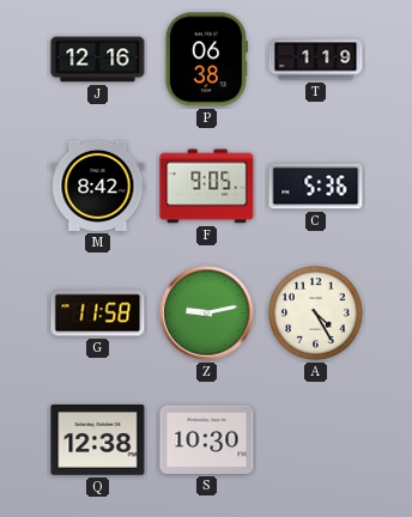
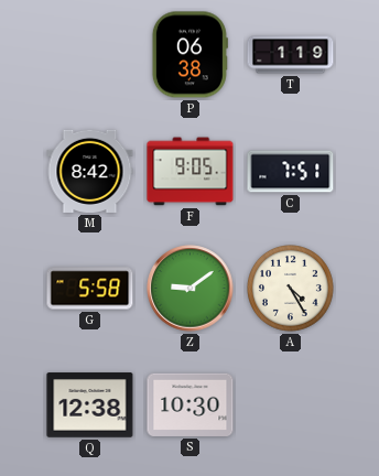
J: 12:16 -> none
C: 5:36 -> 7:51
G: 11:58 -> 5:58
Z: 9:13 -> 9:09
